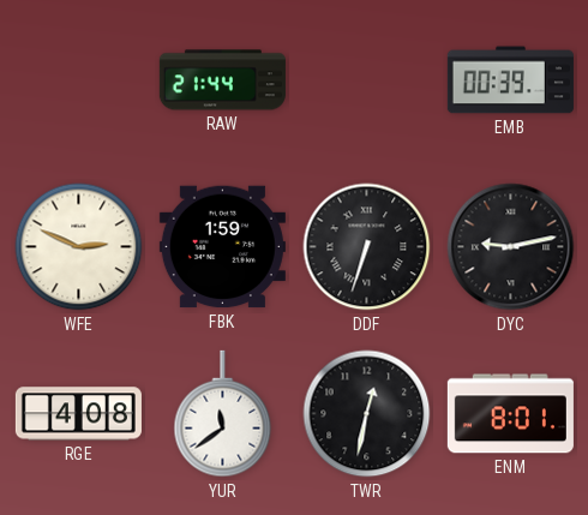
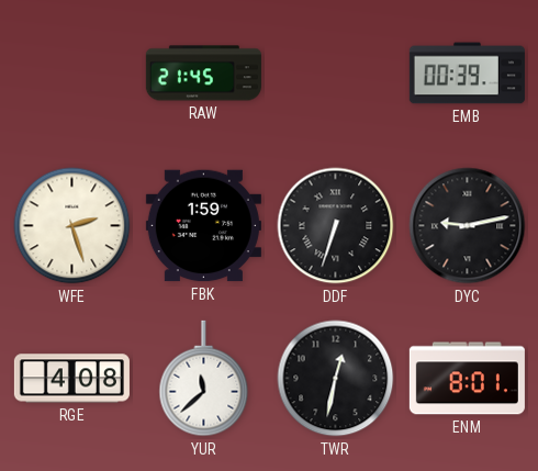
RAW: 21:44 -> 21:45
WFE: 2:49 -> 2:27
YUR: 11:39 -> 11:38
